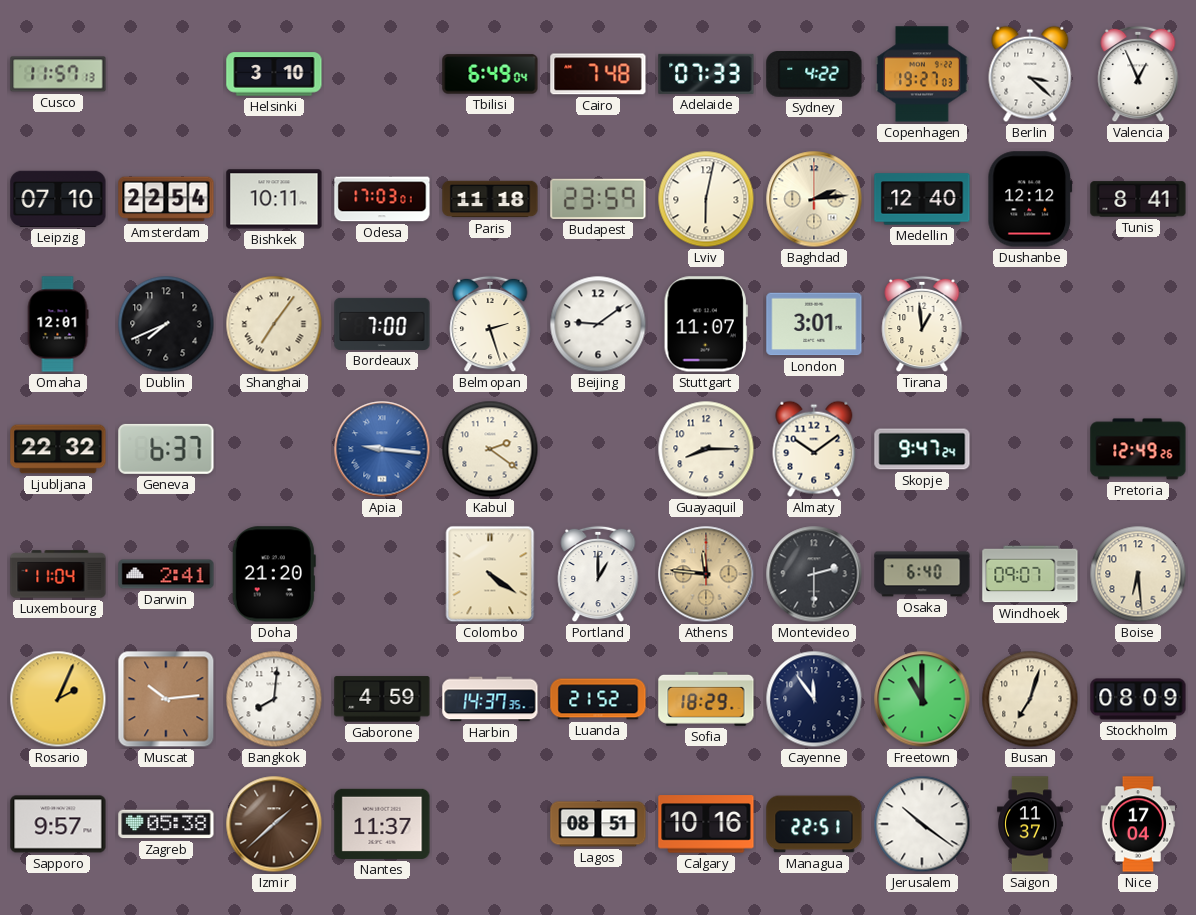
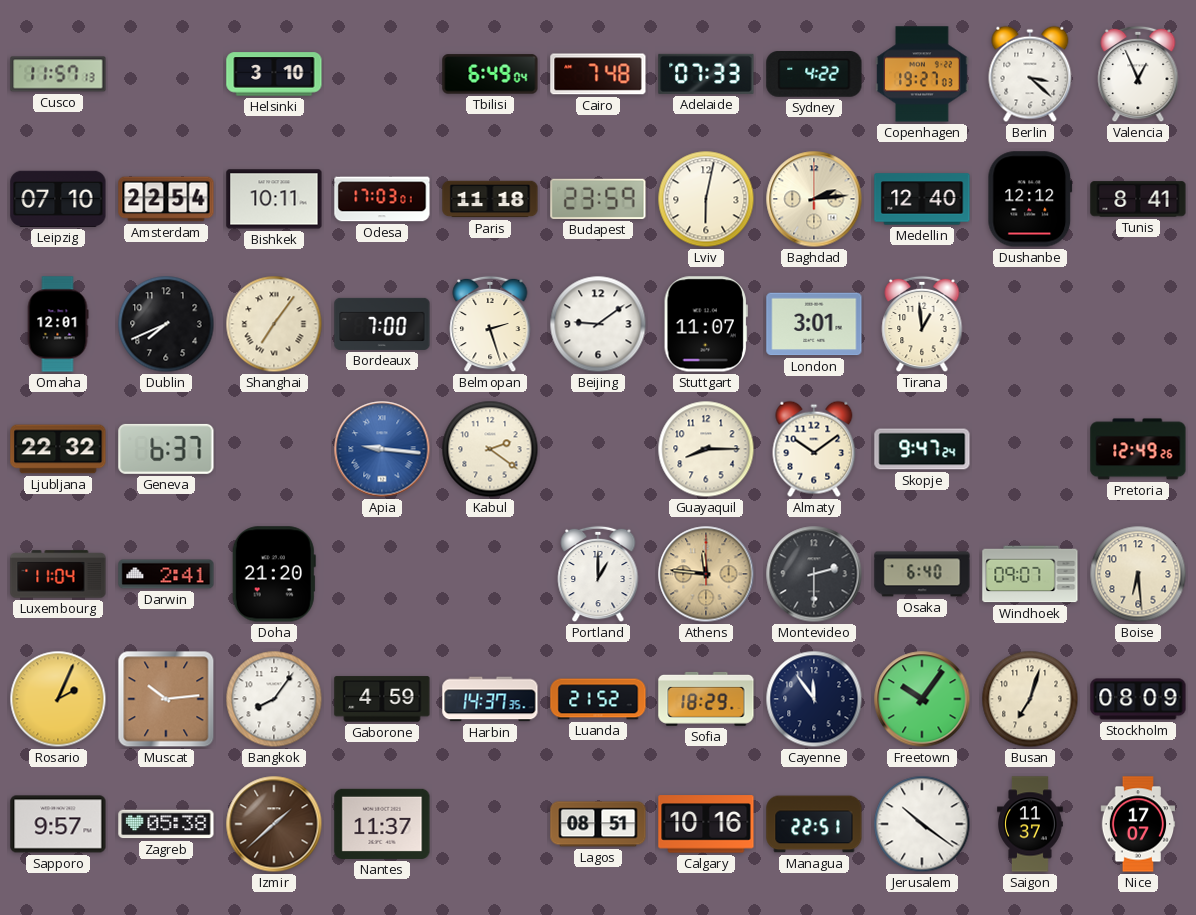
Colombo: 4:21 -> none
Bangkok: 8:01 -> 8:06
Freetown: 11:00 -> 10:06
Nice: 17:04 -> 17:07
